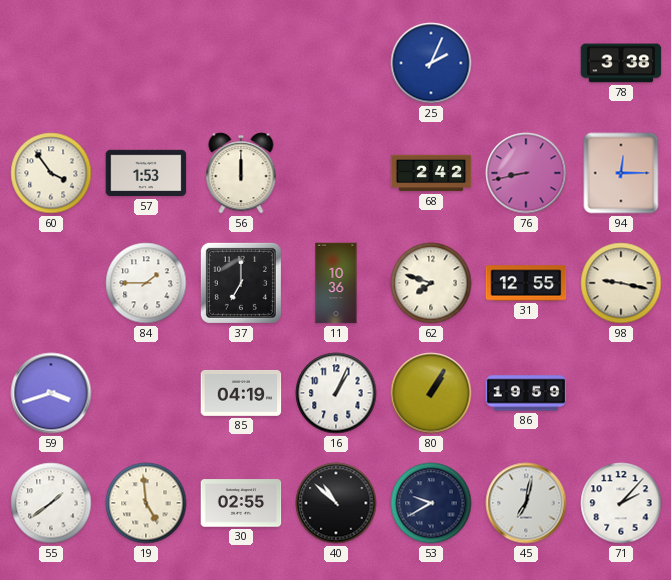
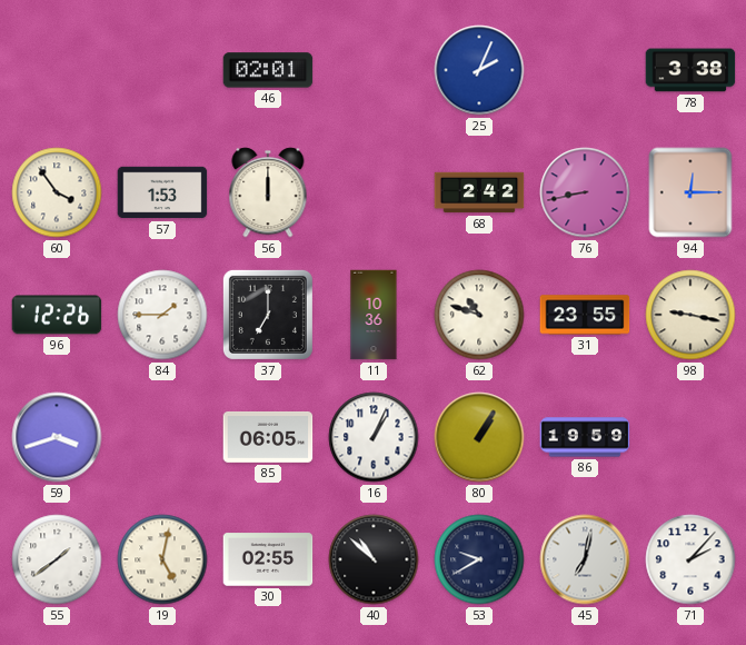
46: none -> 02:01
96: none -> 12:26
62: 7:48 -> 10:48
31: 12:55 -> 23:55
85: 04:19 -> 06:05
19: 4:59 -> 5:02
